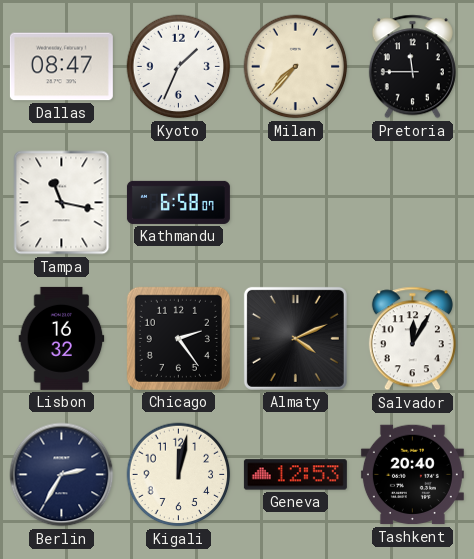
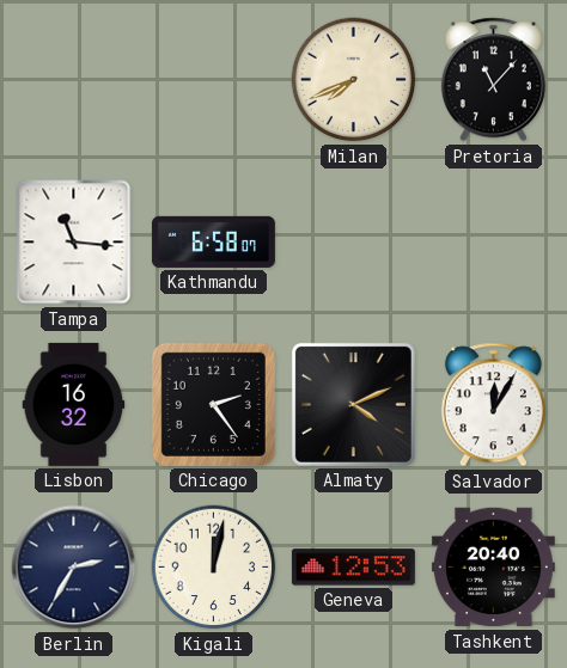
Dallas: 08:47 -> none
Kyoto: 1:34 -> none
Milan: 7:37 -> 7:41
Pretoria: 11:45 -> 11:07
Tampa: 11:17 -> 11:16
